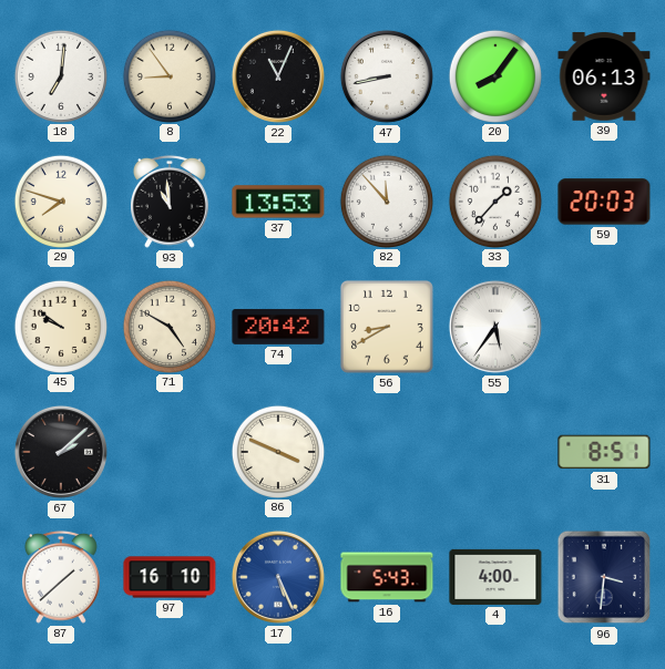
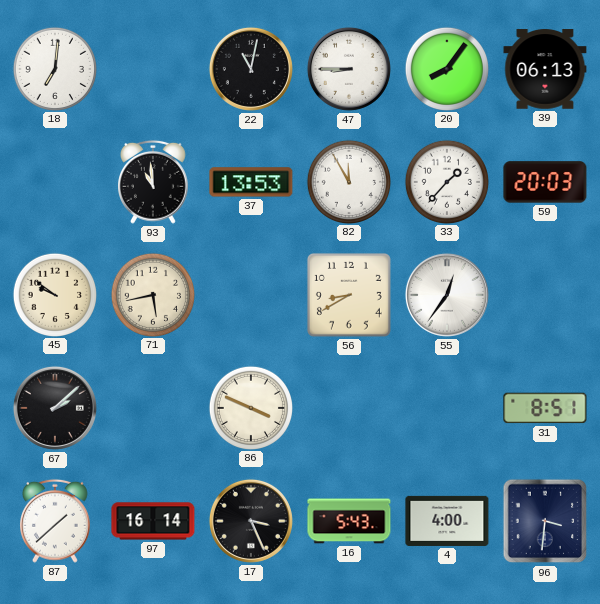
8: 8:54 -> none
22: 11:04 -> 11:02
47: 8:43 -> 8:45
29: 7:48 -> none
82: 11:53 -> 11:55
71: 4:50 -> 5:43
74: 20:42 -> none
55: 5:36 -> 12:36
97: 16:10 -> 16:14
17: 5:26 -> 3:26
17 dial: blue -> black
